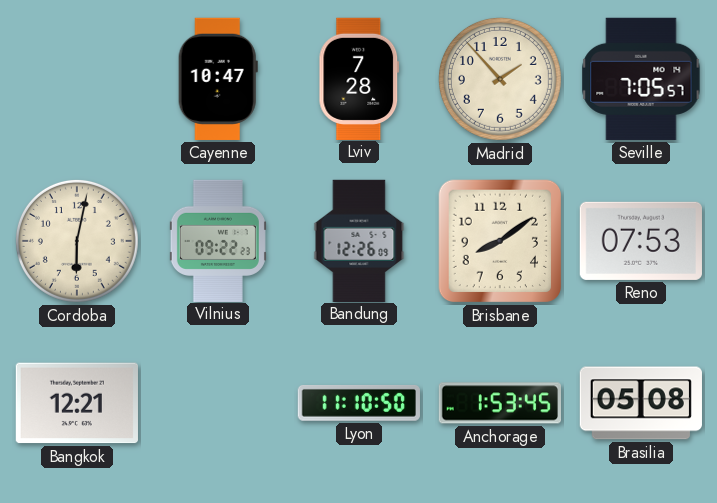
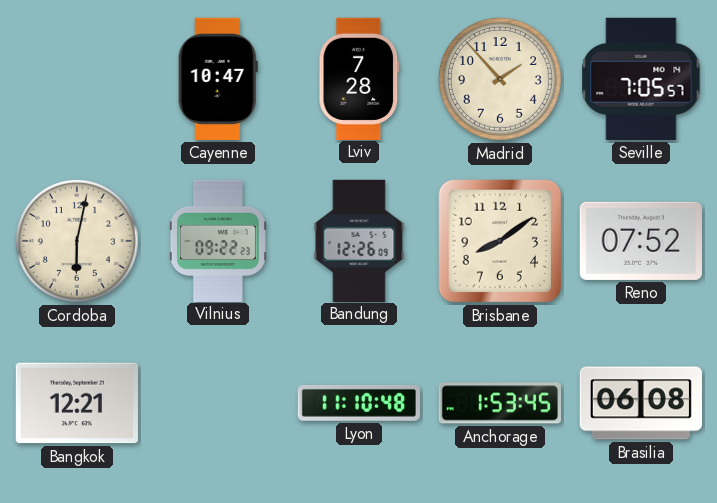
Reno: 07:53 -> 07:52
Lyon: 11:10:50 -> 11:10:48
Brasilia: 05:08 -> 06:08
